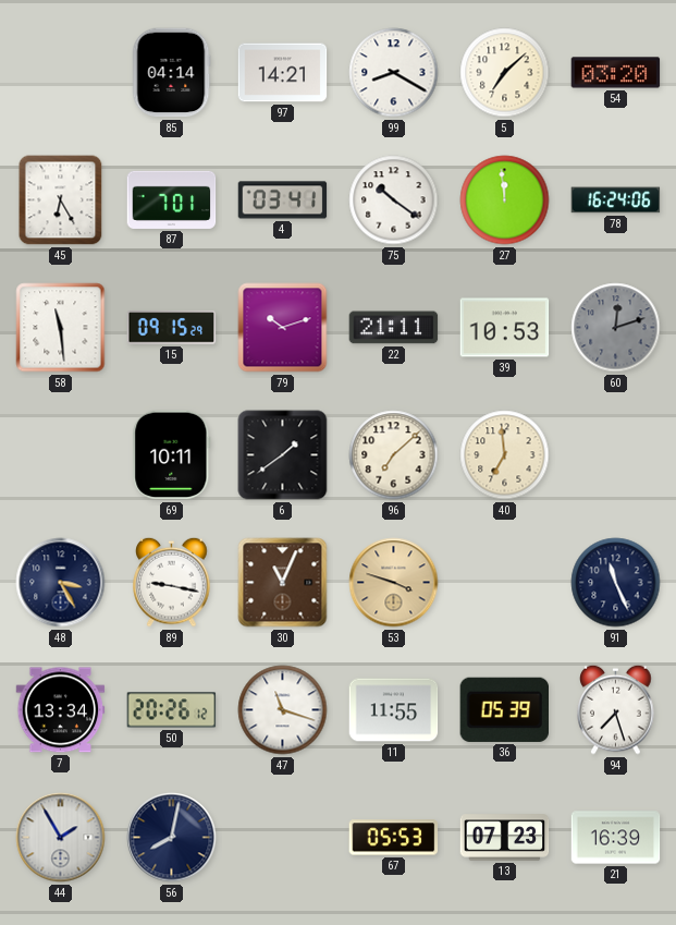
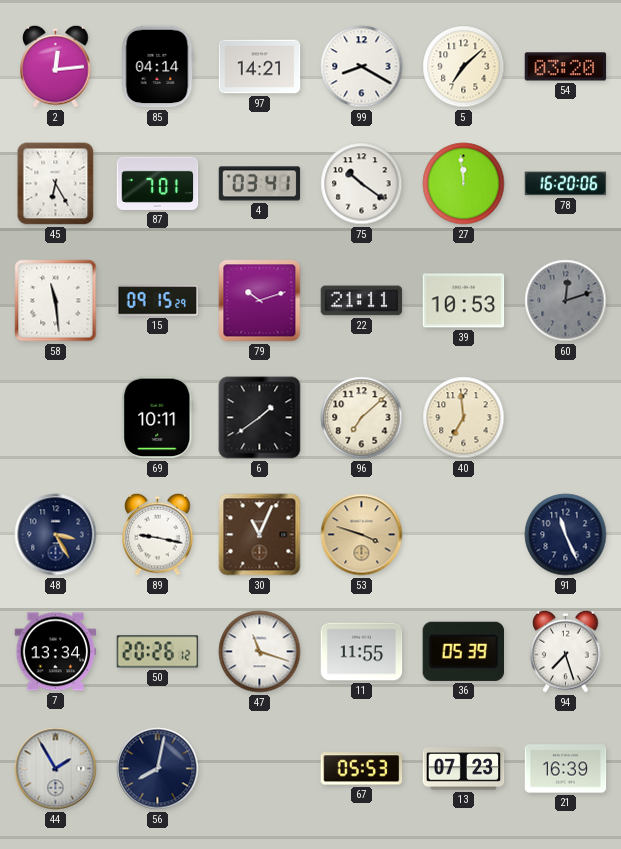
2: none -> 12:14
78: 16:24 -> 16:20
